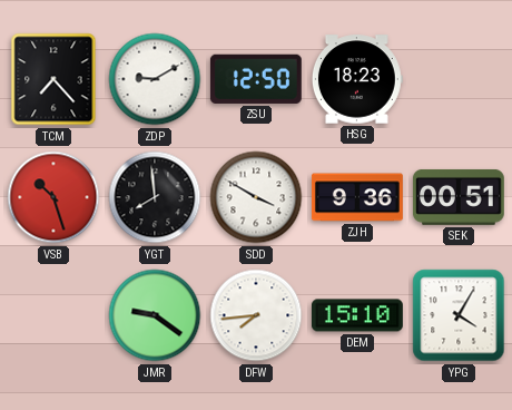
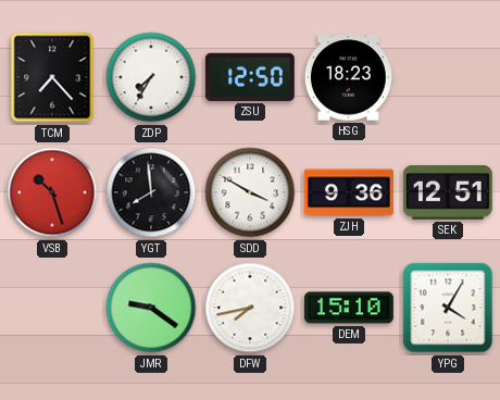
ZDP: 9:10 -> 7:35
SEK: 00:51 -> 12:51
DFW: 7:44 -> 7:43
